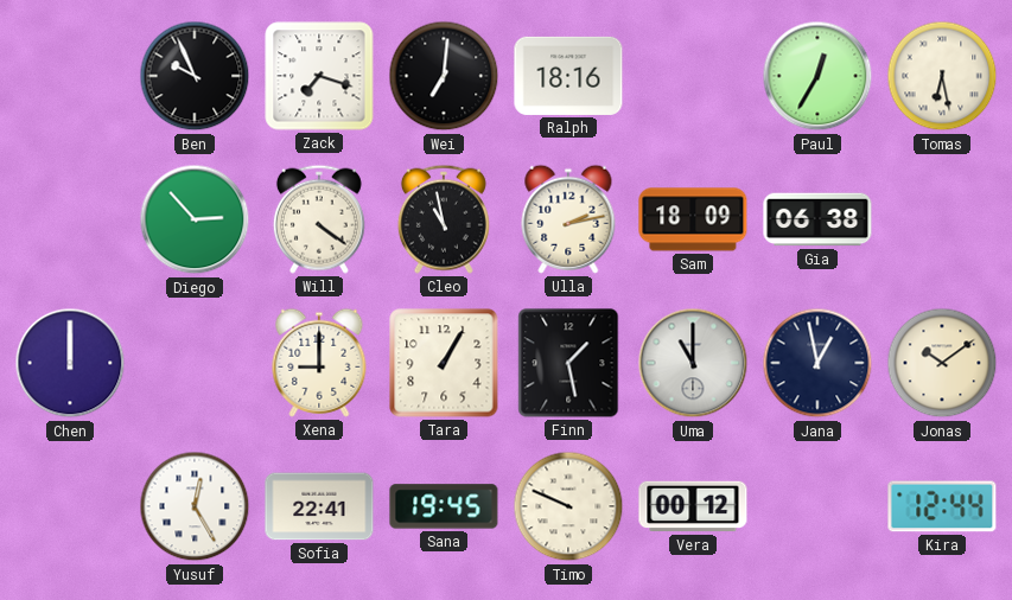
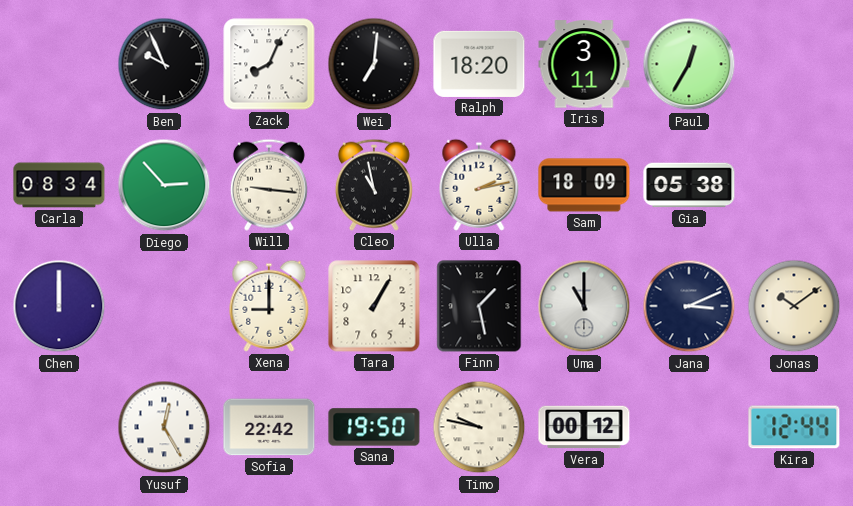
Zack: 7:18 -> 8:04
Ralph: 18:16 -> 18:20
Iris: none -> 3:11
Tomas: 6:28 -> none
Carla: none -> 08:34
Will: 4:21 -> 9:16
Gia: 06:38 -> 05:38
Jana: 12:58 -> 3:11
Sofia: 22:41 -> 22:42
Sana: 19:45 -> 19:50
Timo: 9:49 -> 9:47
